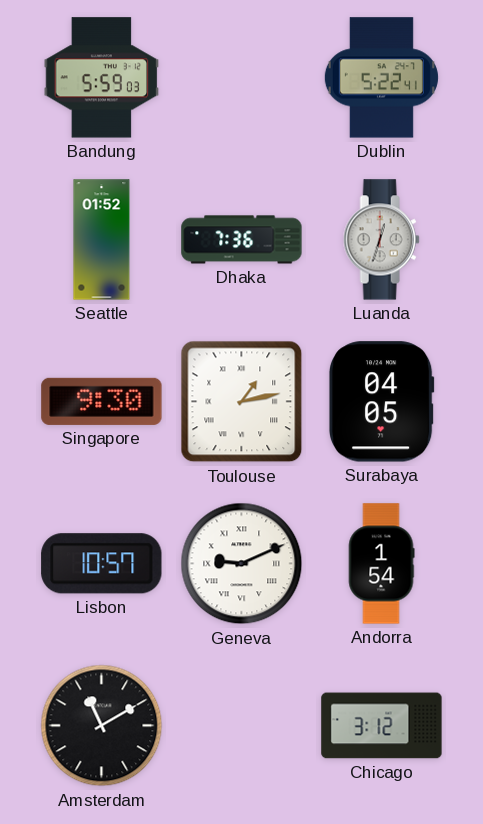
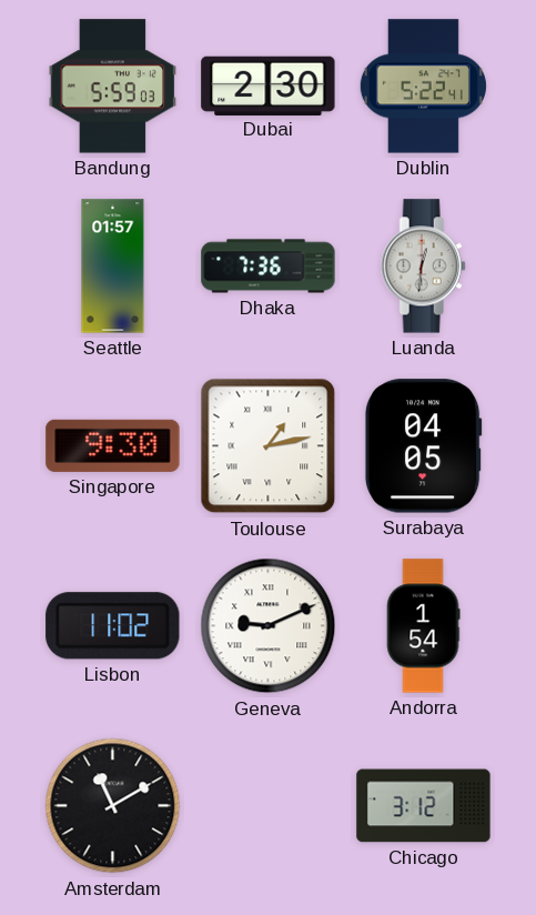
Dubai: none -> 2:30
Seattle: 01:52 -> 01:57
Luanda: 12:33 -> 12:31
Lisbon: 10:57 -> 11:02
